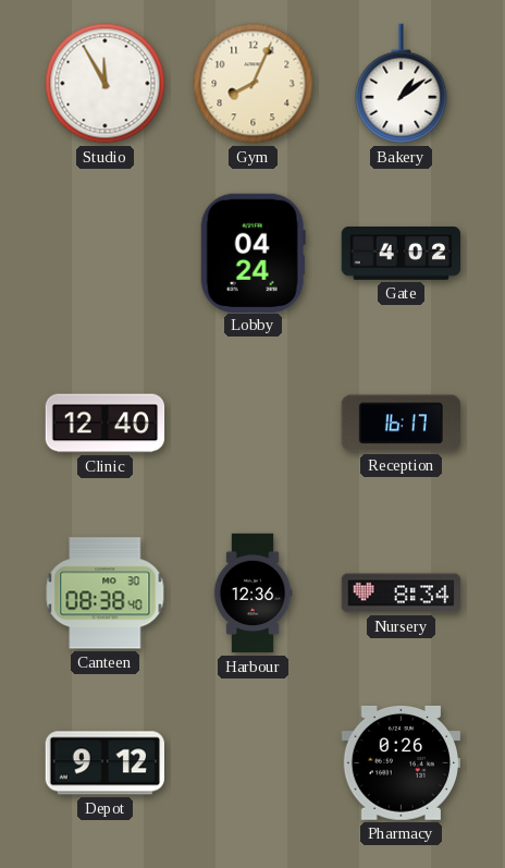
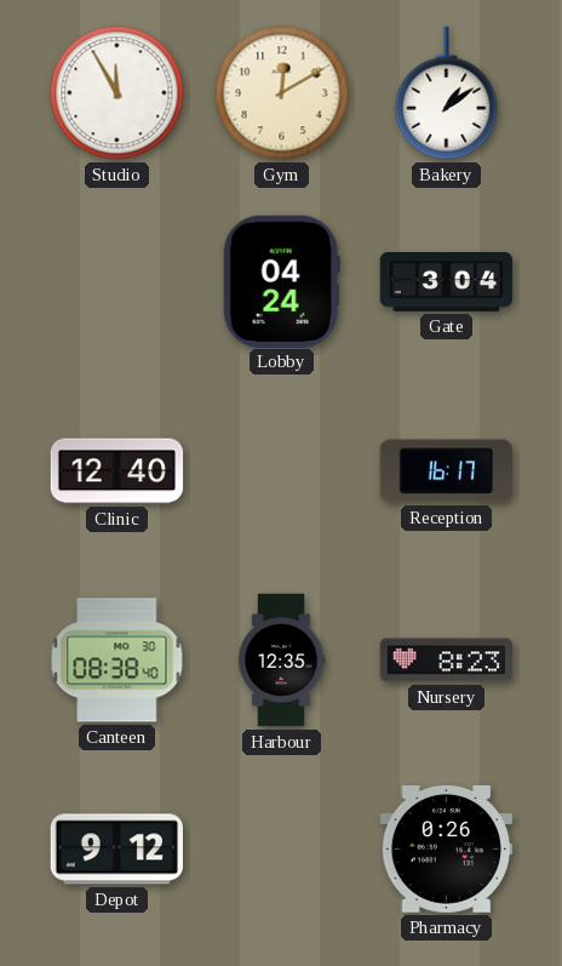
Gym: 8:04 -> 12:10
Gate: 4:02 -> 3:04
Harbour: 12:36 -> 12:35
Nursery: 8:34 -> 8:23
